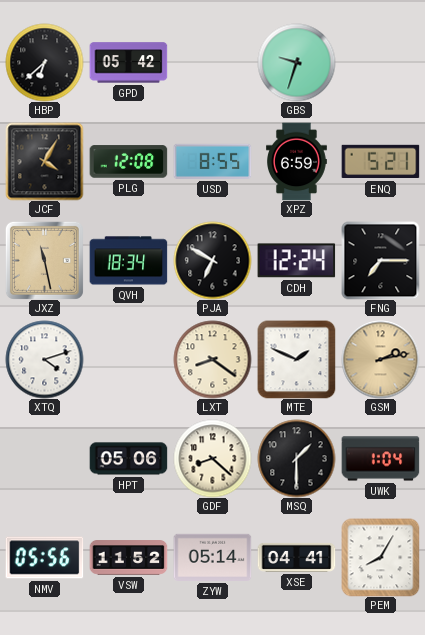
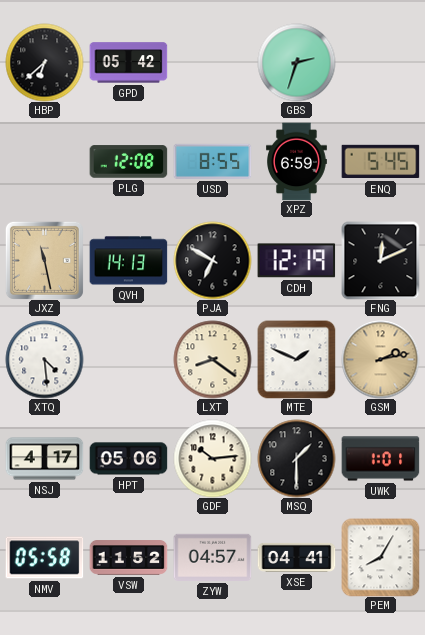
GBS: 9:33 -> 2:33
JCF: 4:05 -> none
ENQ: 5:21 -> 5:45
QVH: 18:34 -> 14:13
CDH: 12:24 -> 12:19
FNG: 7:15 -> 12:11
XTQ: 4:12 -> 4:29
NSJ: none -> 4:17
GDF: 8:22 -> 10:14
UWK: 1:04 -> 1:01
NMV: 05:56 -> 05:58
ZYW: 05:14 -> 04:57
